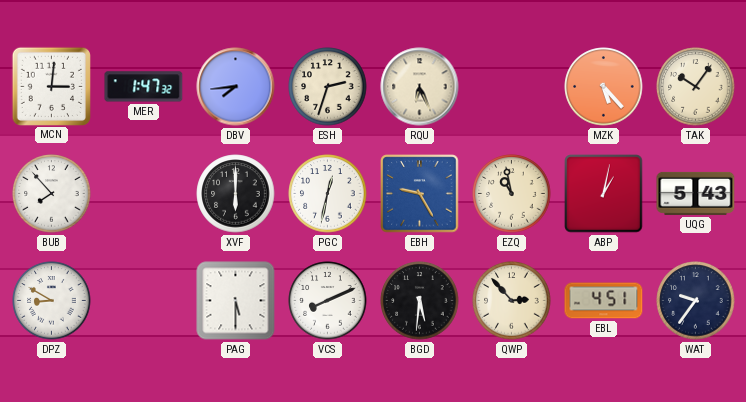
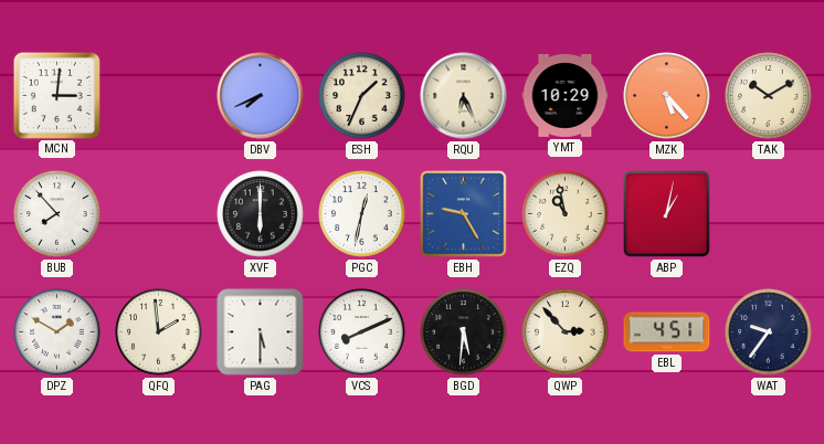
MER: 1:47 -> none
DBV: 7:44 -> 7:41
ESH: 2:33 -> 1:34
YMT: none -> 10:29
TAK: 10:06 -> 10:10
UQG: 5:43 -> none
DPZ: 8:50 -> 1:50
QFQ: none -> 1:59
